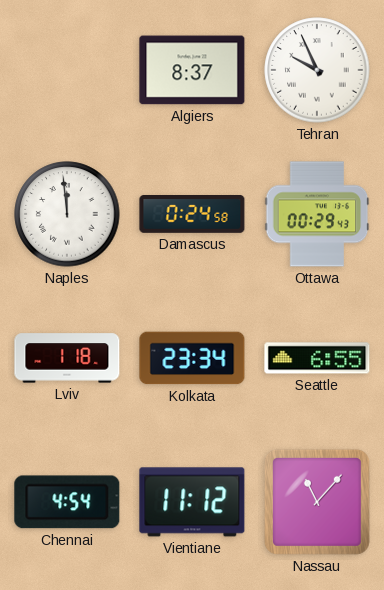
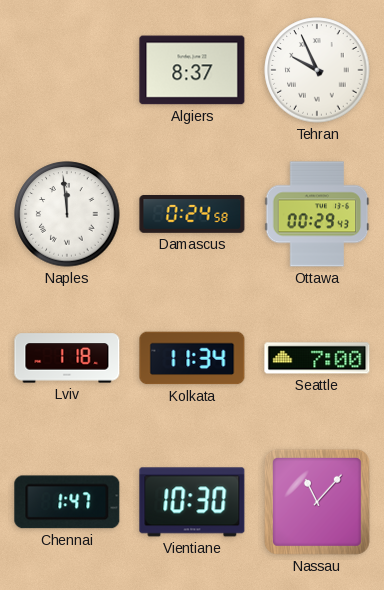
Kolkata: 23:34 -> 11:34
Seattle: 6:55 -> 7:00
Chennai: 4:54 -> 1:47
Vientiane: 11:12 -> 10:30
